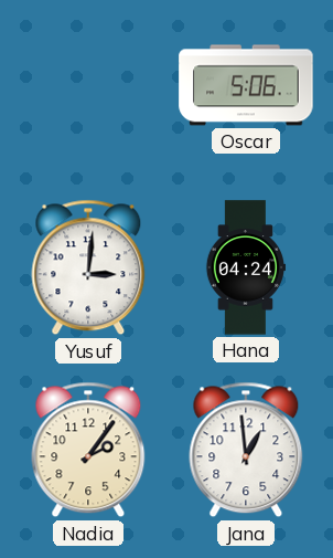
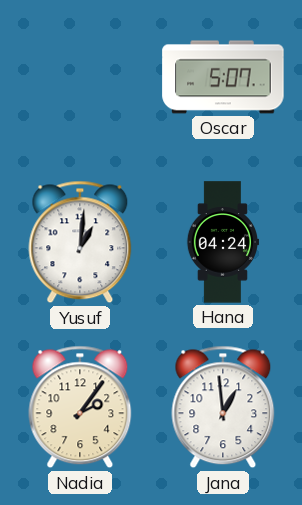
Oscar: 5:06 -> 5:07
Yusuf: 3:01 -> 1:01
